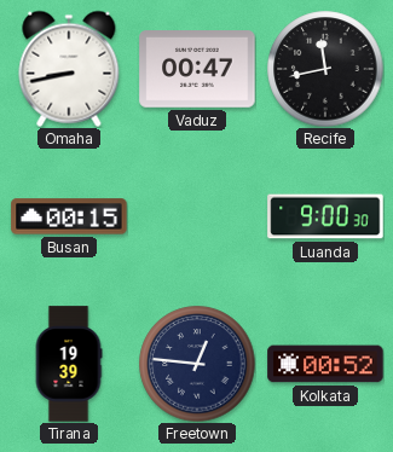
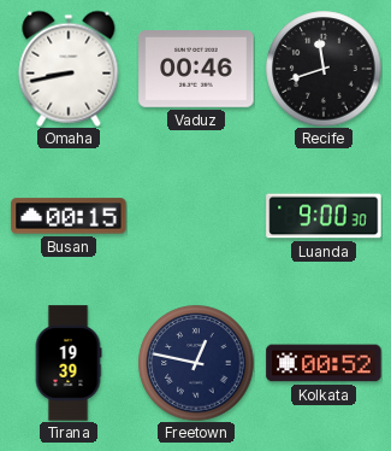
Vaduz: 00:47 -> 00:46
Recife: 11:43 -> 11:42
Freetown: 12:46 -> 12:47
